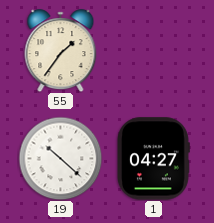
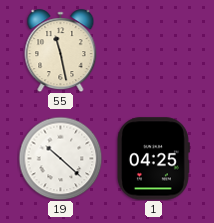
55: 1:36 -> 11:28
1: 04:27 -> 04:25
